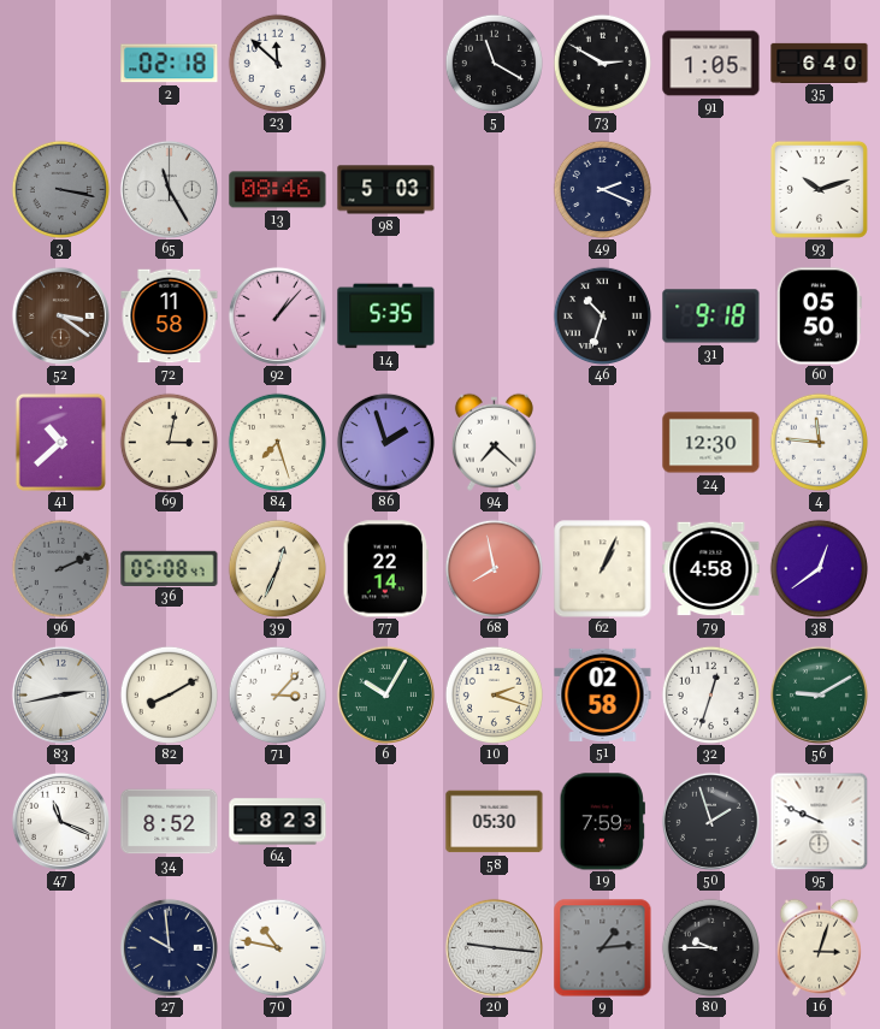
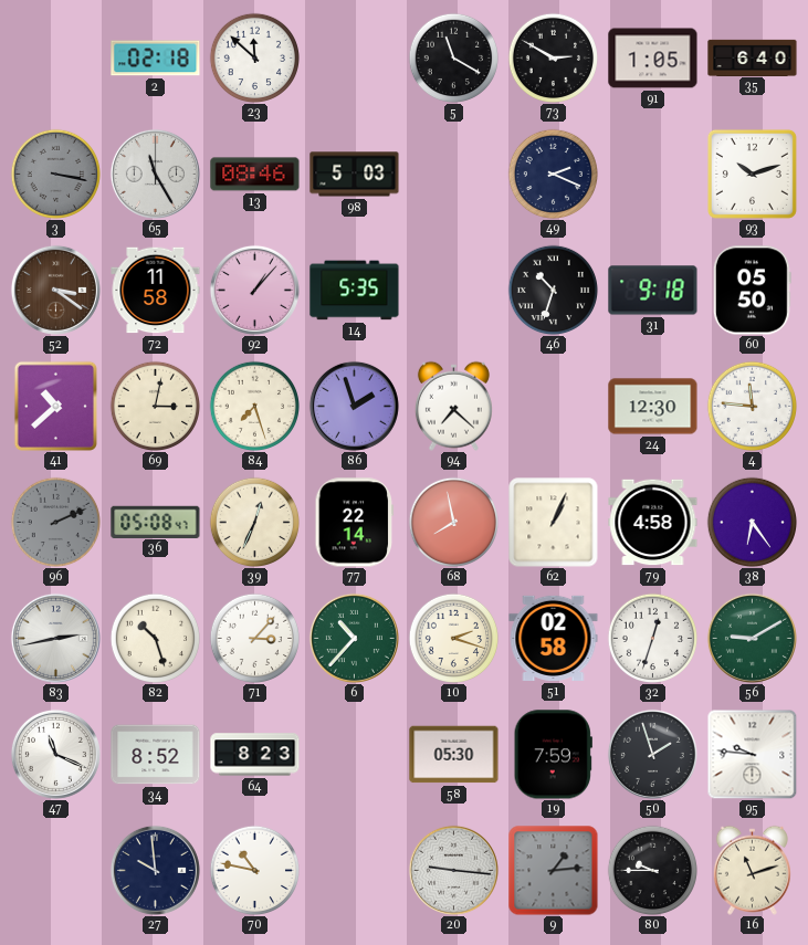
38: 12:39 -> 6:24
82: 8:10 -> 10:27
6: 10:05 -> 10:37
95: 9:49 -> 9:46
16: 3:03 -> 11:12
